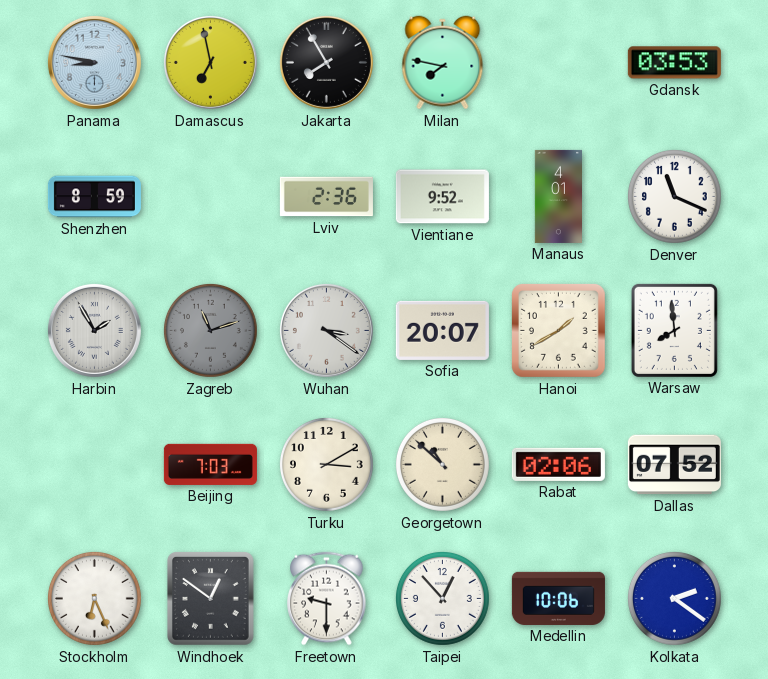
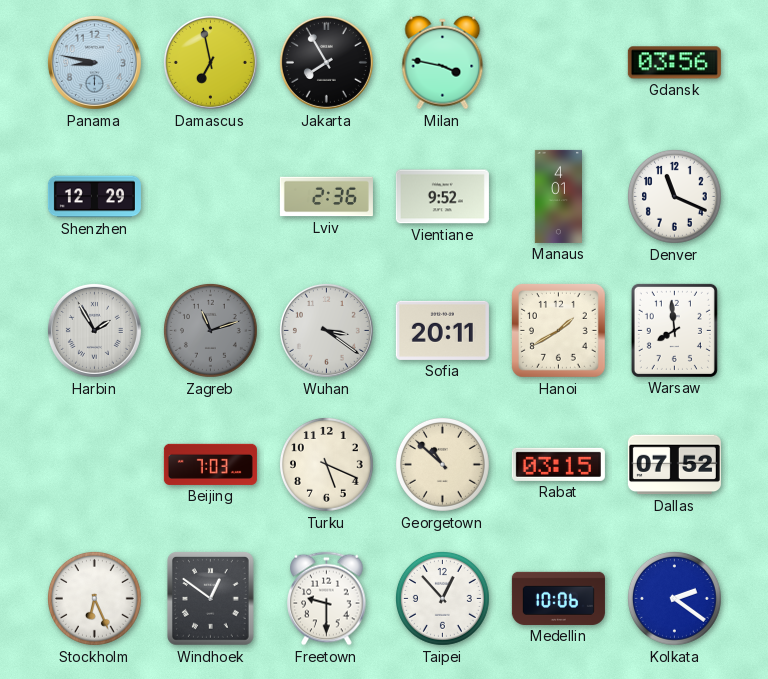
Milan: 7:47 -> 3:47
Gdansk: 03:53 -> 03:56
Shenzhen: 8:59 -> 12:29
Sofia: 20:07 -> 20:11
Turku: 3:10 -> 5:19
Rabat: 02:06 -> 03:15
